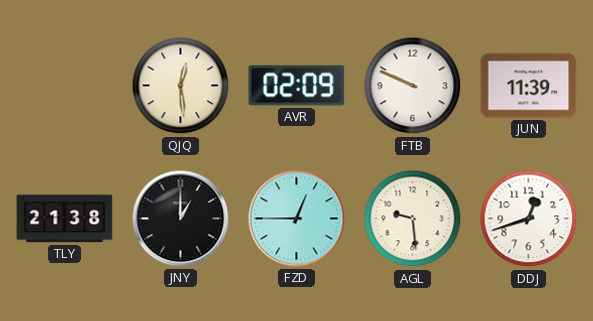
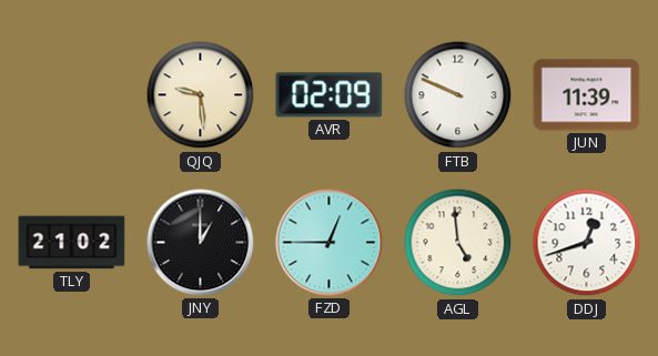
QJQ: 12:29 -> 9:29
TLY: 21:38 -> 21:02
AGL: 9:29 -> 4:59
